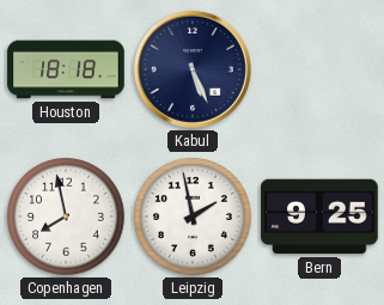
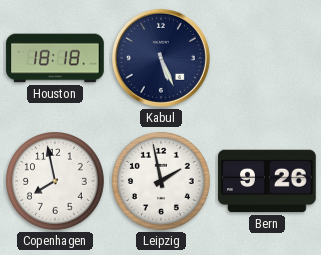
Bern: 9:25 -> 9:26
